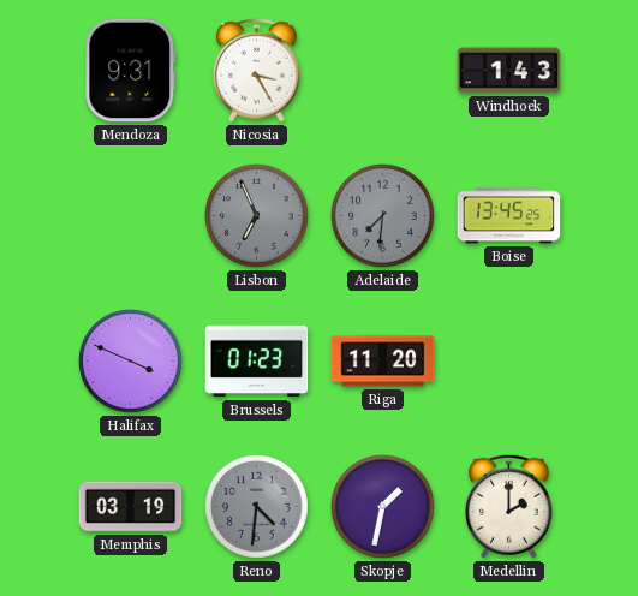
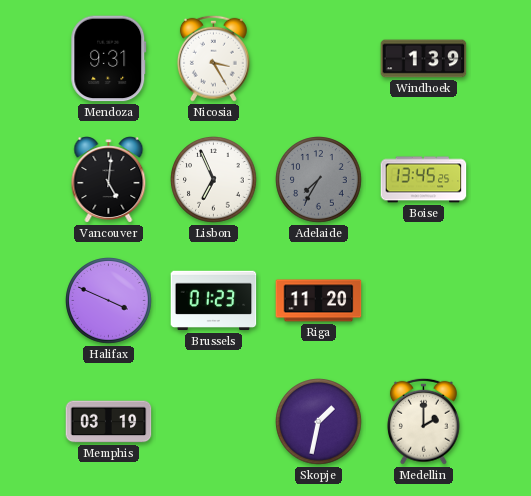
Windhoek: 1:43 -> 1:39
Vancouver: none -> 5:01
Lisbon dial: grey -> white
Adelaide: 7:31 -> 7:35
Reno: 4:31 -> none
